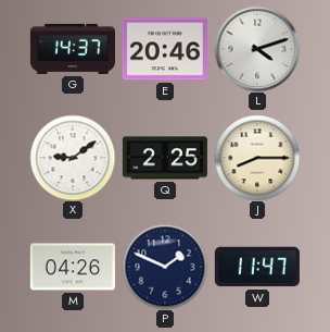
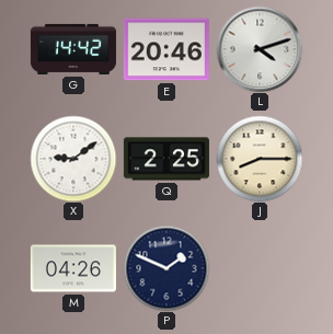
G: 14:37 -> 14:42
W: 11:47 -> none
